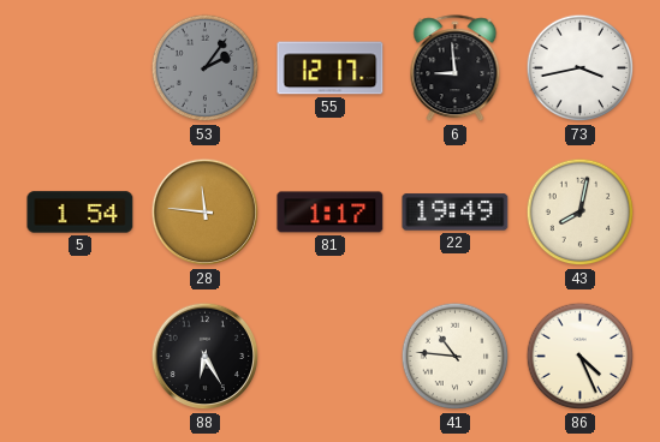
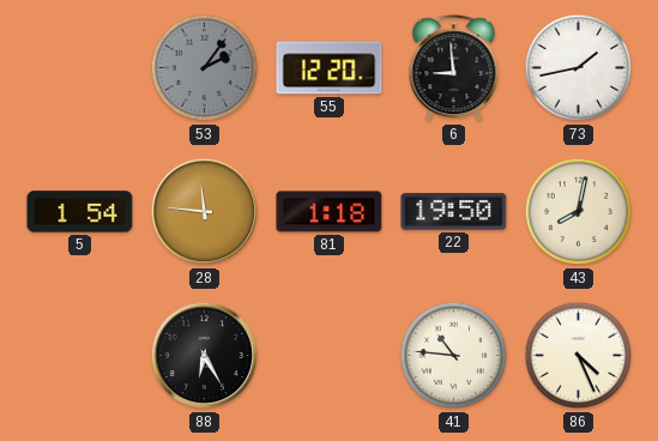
55: 12:17 -> 12:20
73: 3:43 -> 1:43
81: 1:17 -> 1:18
22: 19:49 -> 19:50
